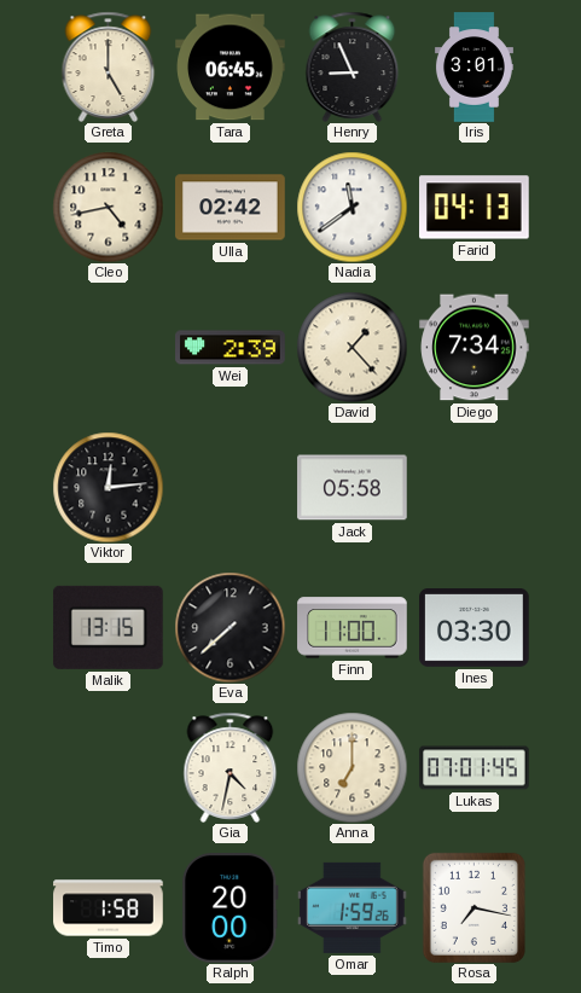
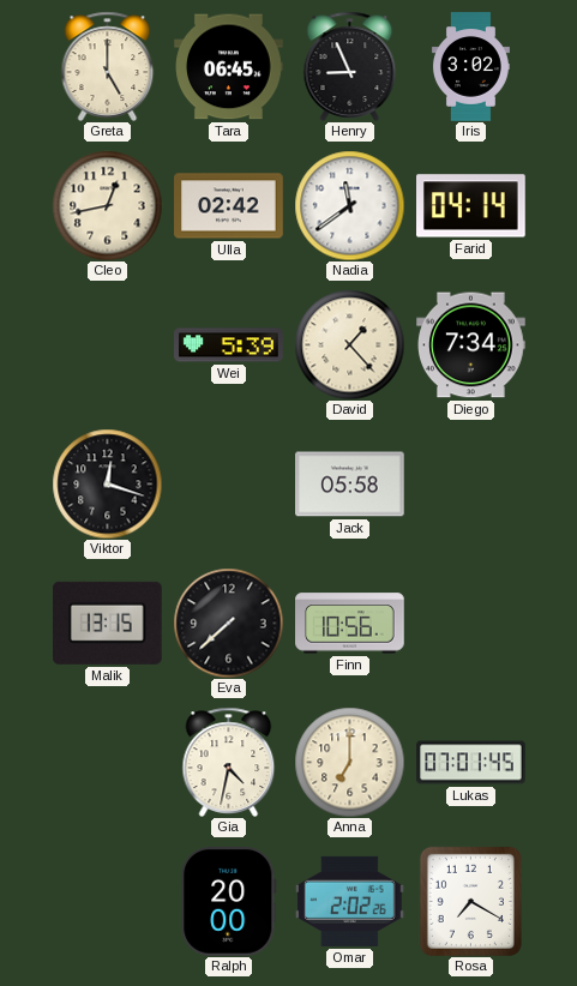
Iris: 3:01 -> 3:02
Cleo: 4:43 -> 12:43
Farid: 04:13 -> 04:14
Wei: 2:39 -> 5:39
Viktor: 12:14 -> 12:18
Finn: 11:00 -> 10:56
Ines: 03:30 -> none
Timo: 1:58 -> none
Omar: 1:59 -> 2:02
Rosa: 7:17 -> 7:20
